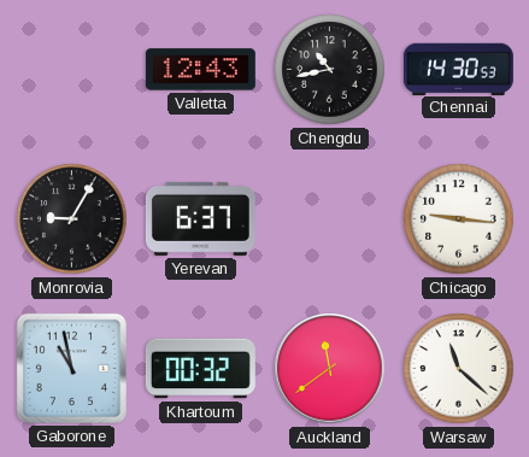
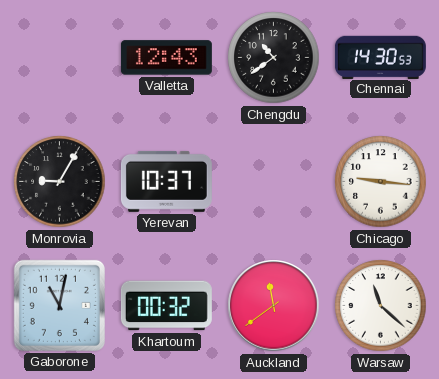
Chengdu: 10:43 -> 10:39
Yerevan: 6:37 -> 10:37
Gaborone: 10:58 -> 11:02
